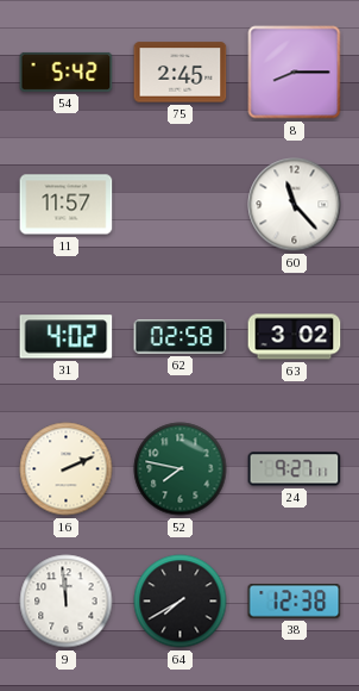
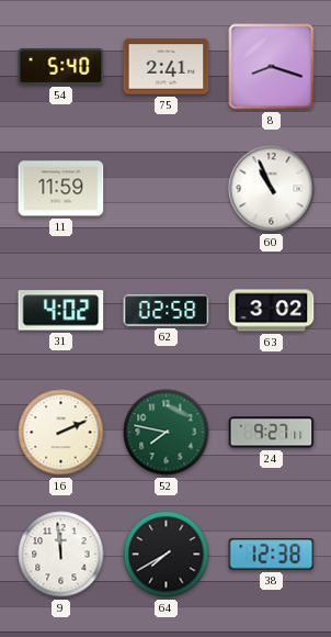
54: 5:42 -> 5:40
75: 2:45 -> 2:41
8: 8:15 -> 8:18
11: 11:57 -> 11:59
60: 11:23 -> 10:56
